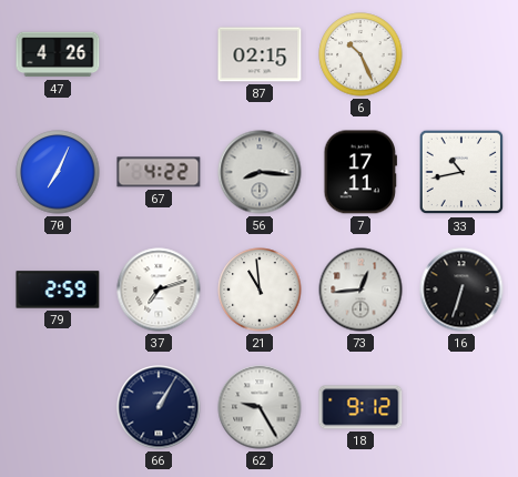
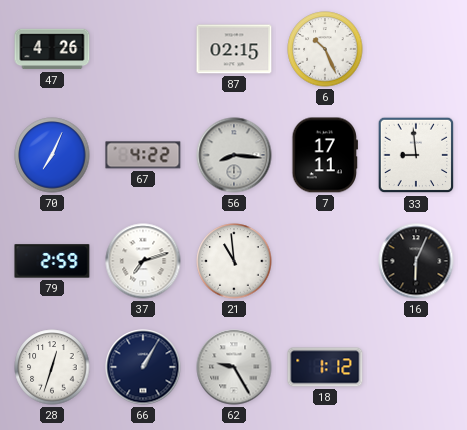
33: 10:43 -> 8:59
73: 12:44 -> none
16: 6:33 -> 6:04
28: none -> 12:33
18: 9:12 -> 1:12
